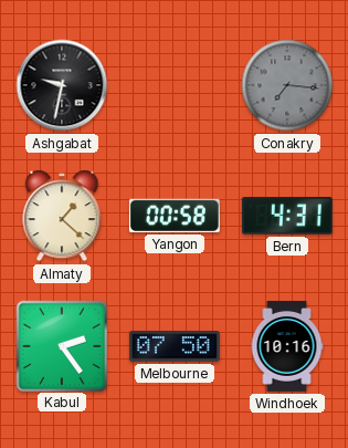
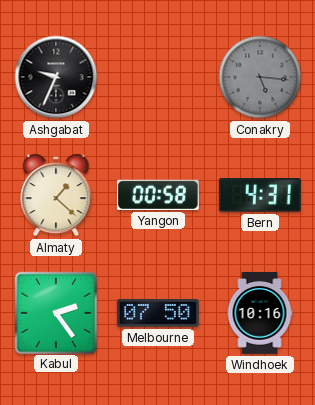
Ashgabat: 9:32 -> 9:34
Conakry: 7:16 -> 5:16
